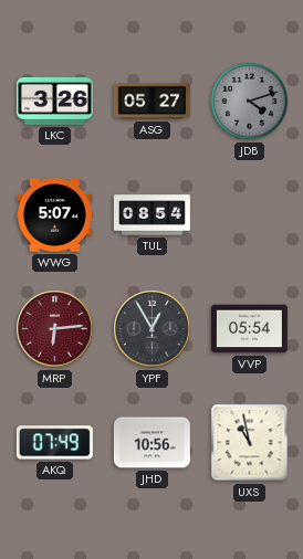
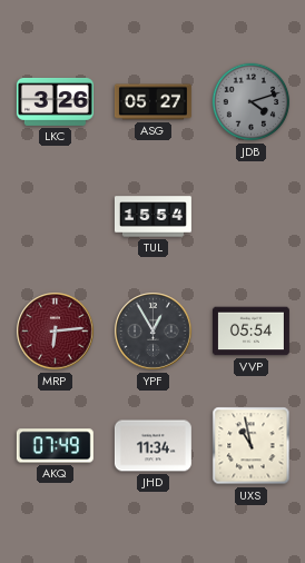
WWG: 5:07 -> none
TUL: 08:54 -> 15:54
JHD: 10:56 -> 11:34
